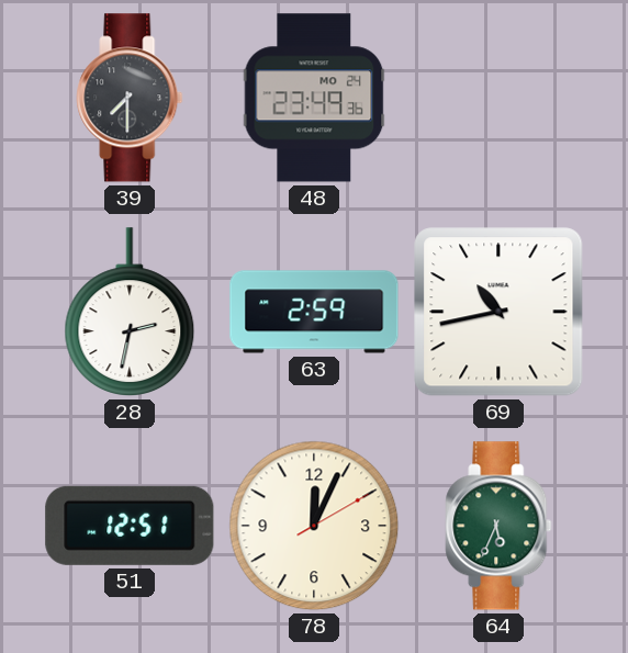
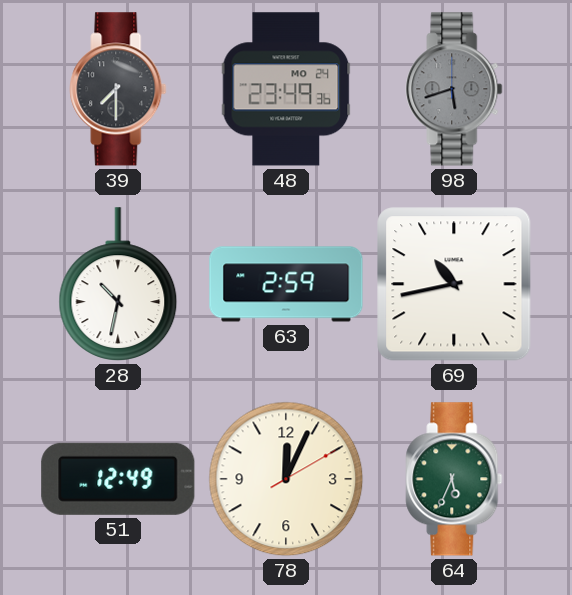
98: none -> 5:42
28: 2:32 -> 10:32
51: 12:51 -> 12:49
